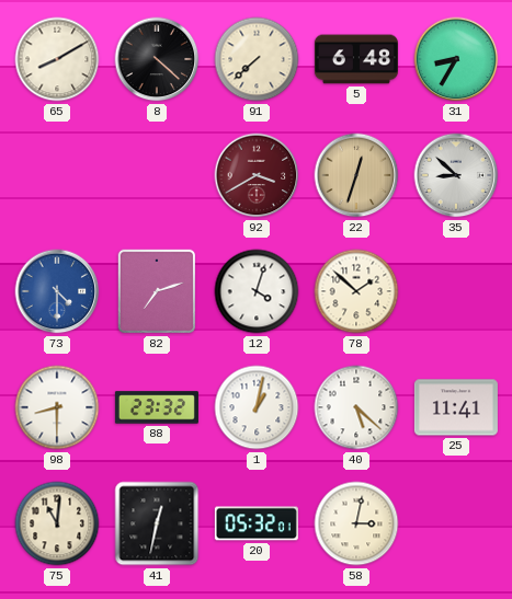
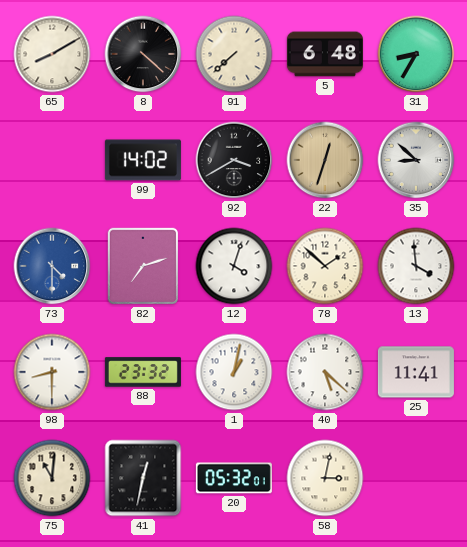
99: none -> 14:02
92 dial: burgundy -> black
13: none -> 3:59
